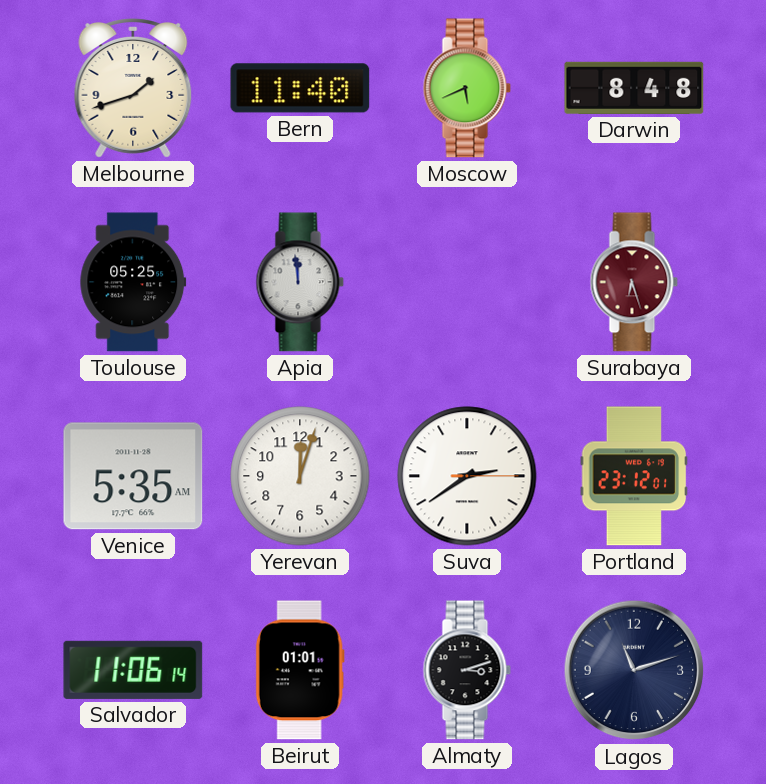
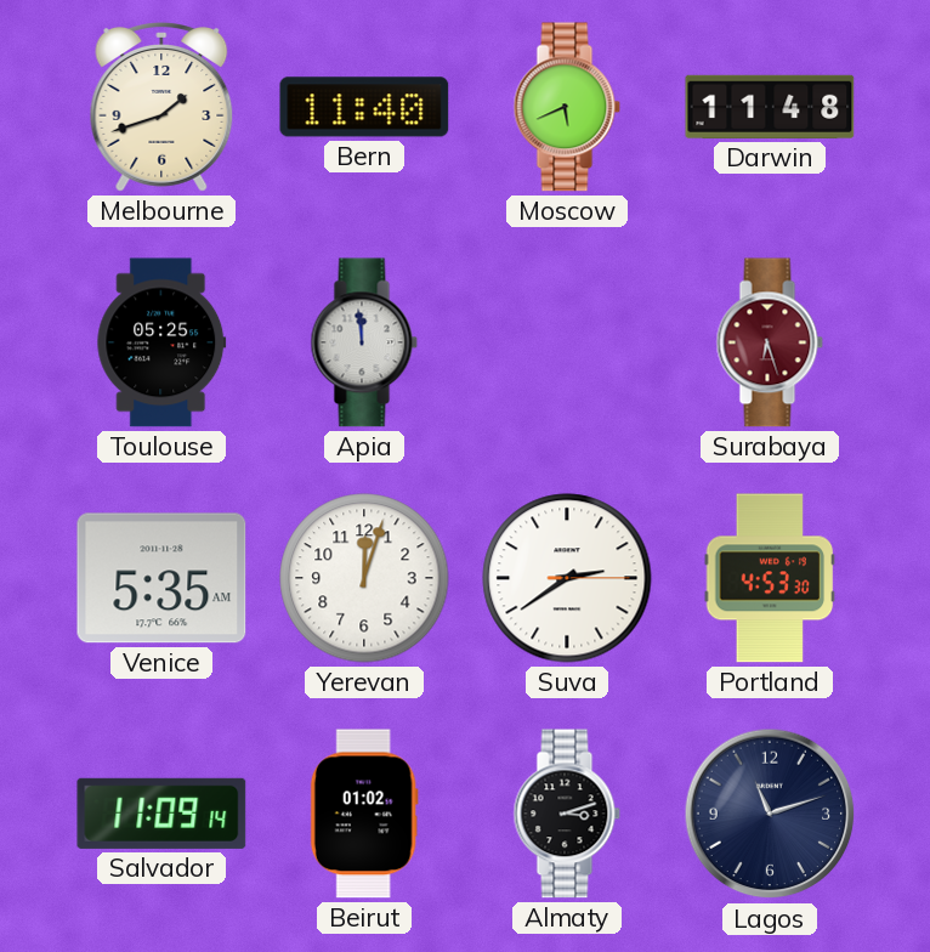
Darwin: 8:48 -> 11:48
Portland: 23:12 -> 4:53
Salvador: 11:06 -> 11:09
Beirut: 01:01 -> 01:02
